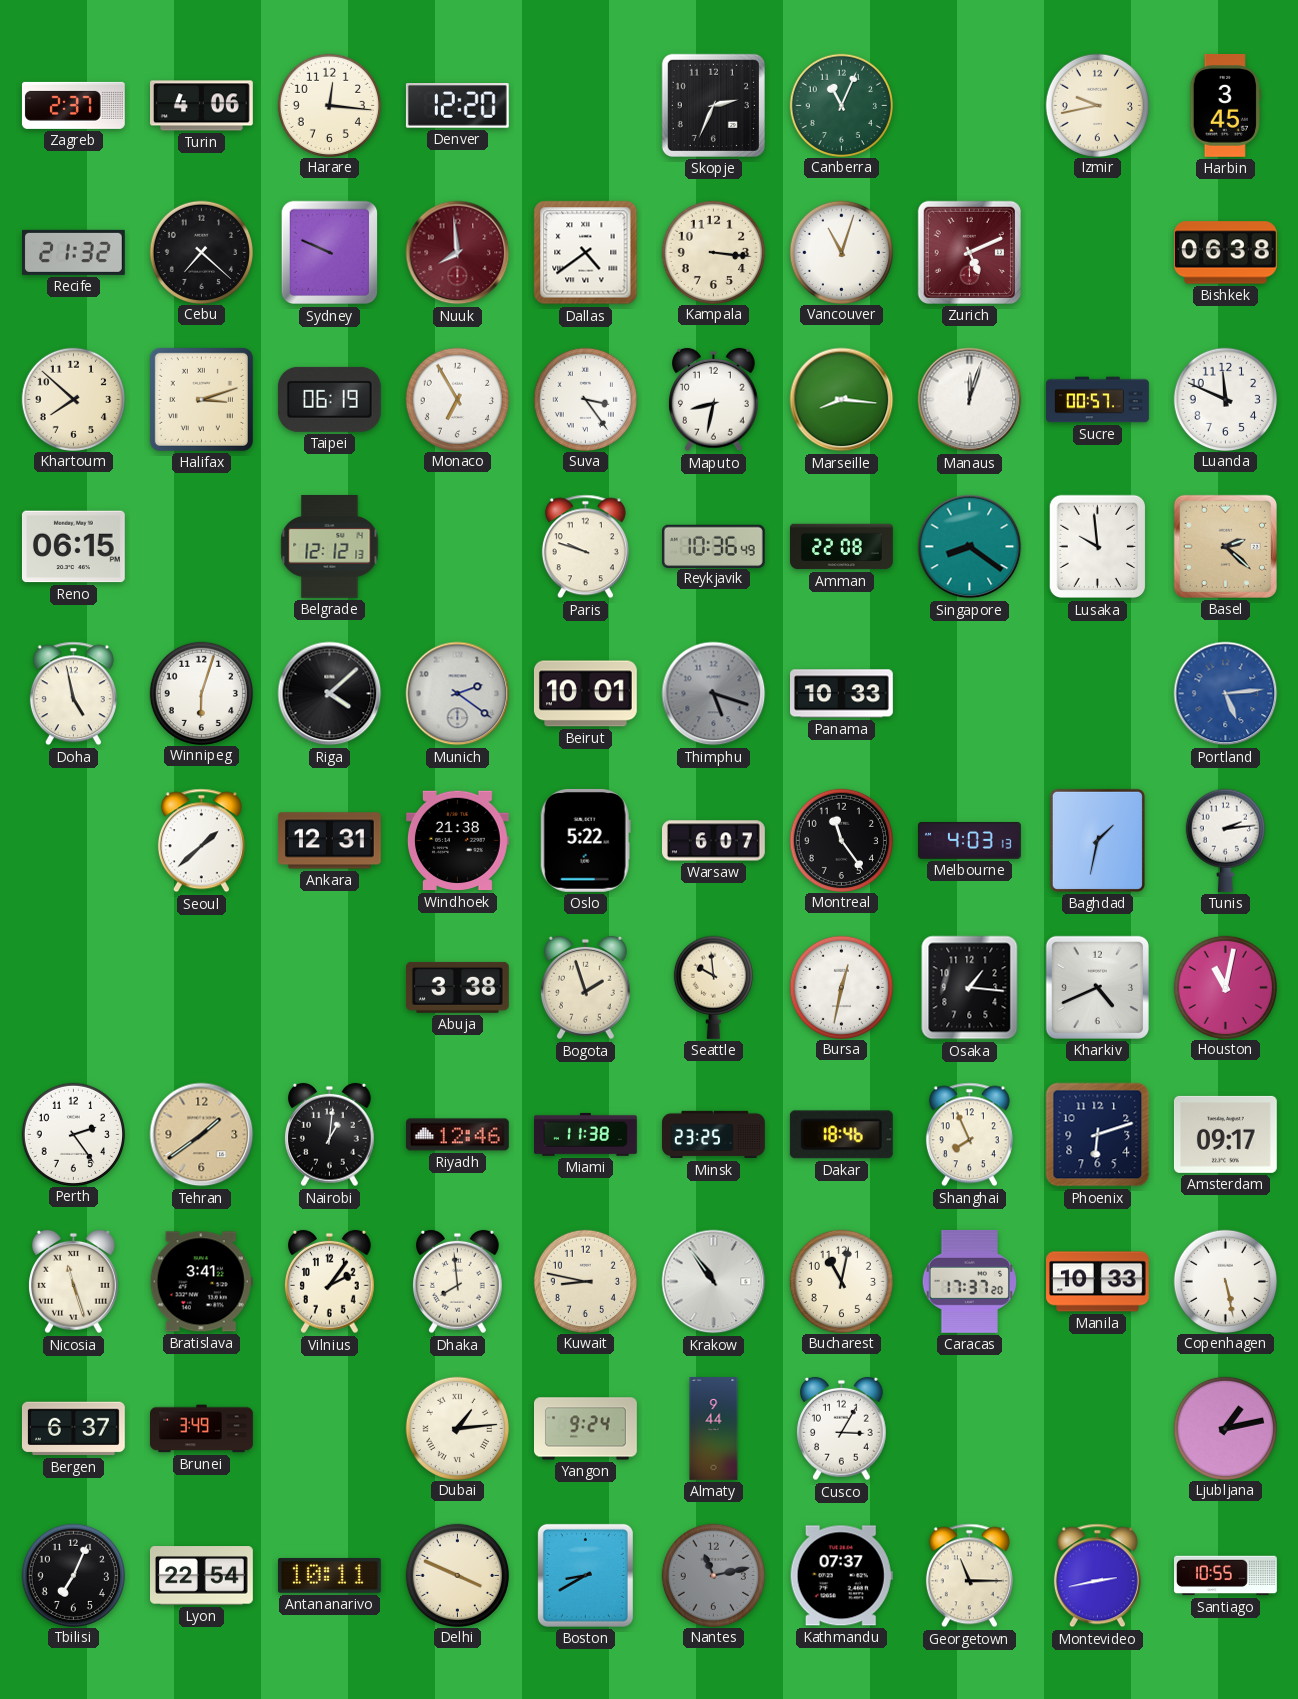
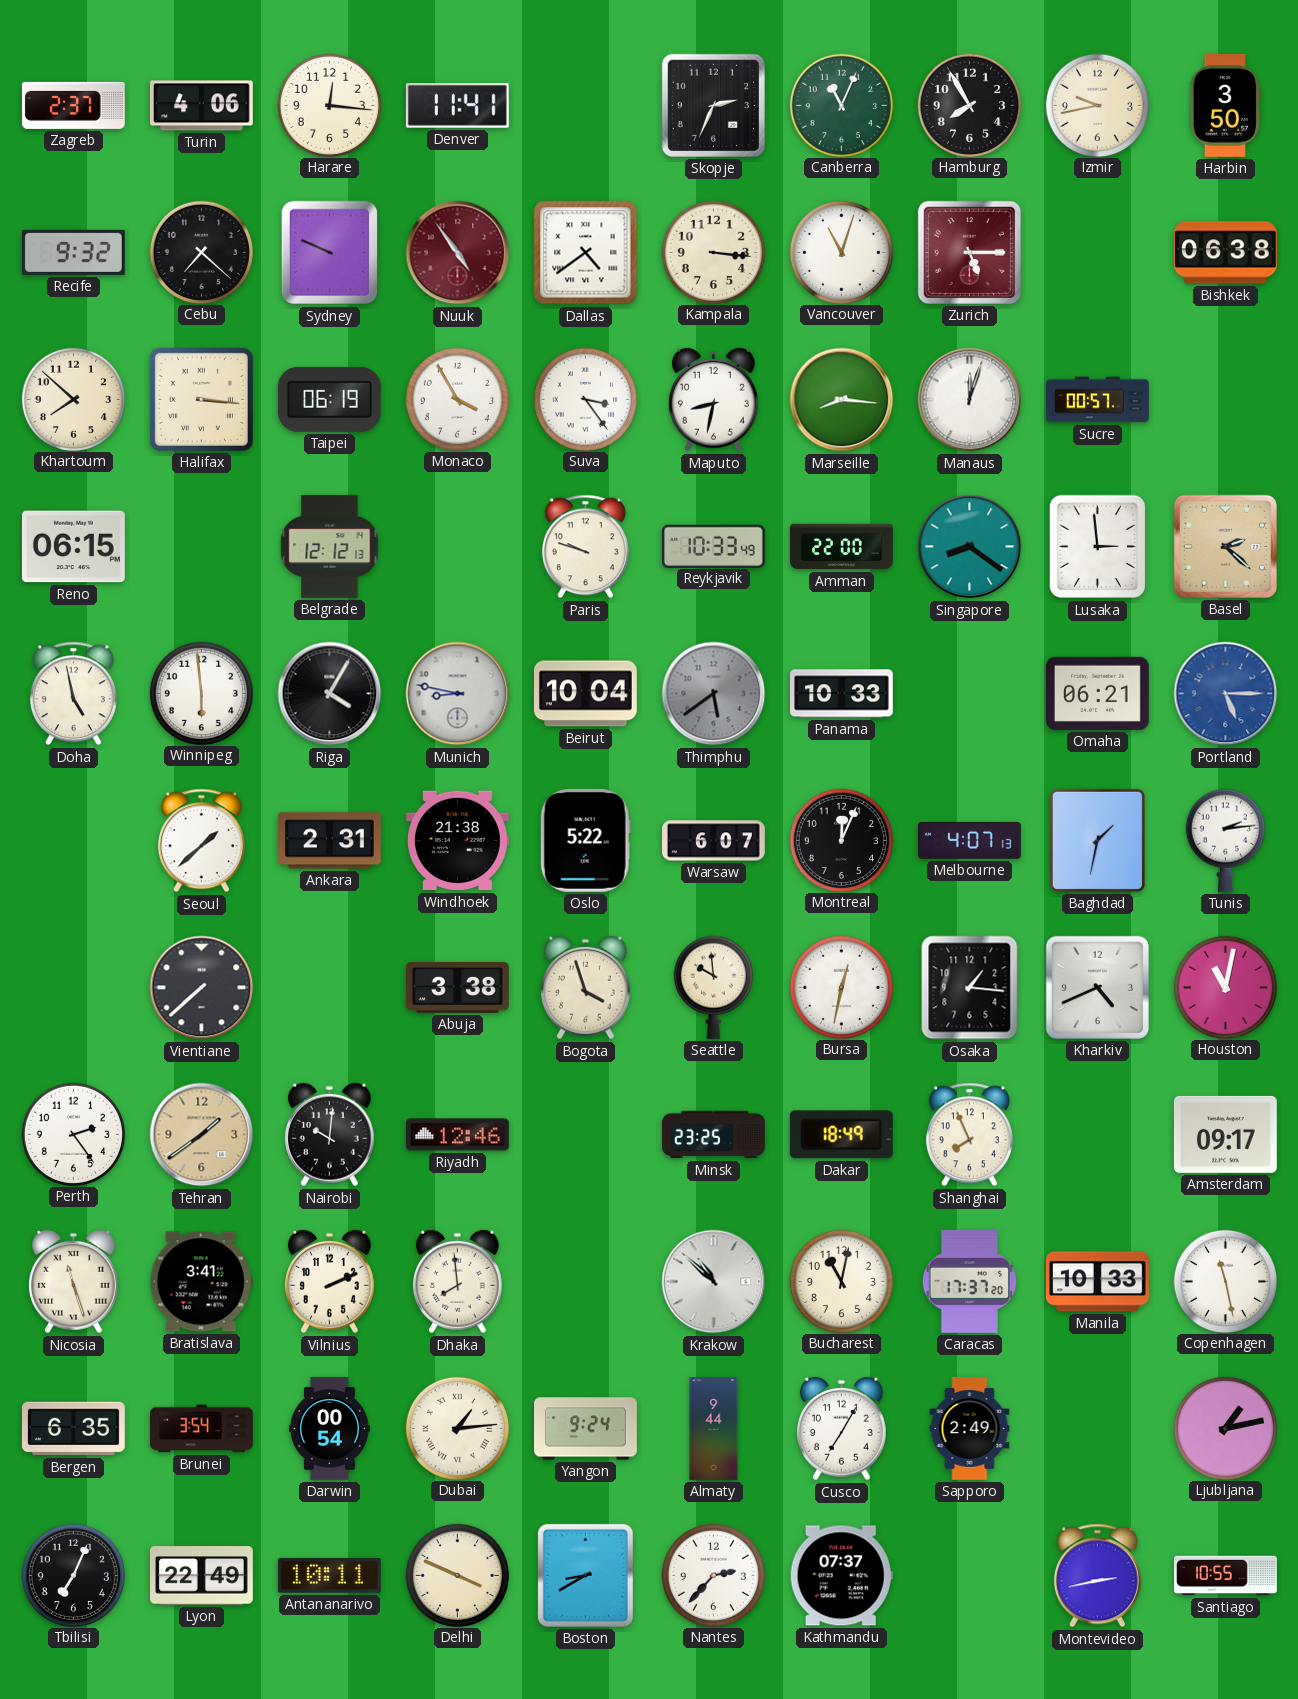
Denver: 12:20 -> 11:41
Hamburg: none -> 7:55
Harbin: 3:45 -> 3:50
Recife: 21:32 -> 9:32
Nuuk: 7:59 -> 4:54
Zurich: 5:11 -> 5:15
Halifax: 3:12 -> 3:16
Monaco: 6:55 -> 3:55
Luanda: 11:49 -> none
Reykjavik: 10:36 -> 10:33
Amman: 22:08 -> 22:00
Lusaka: 9:59 -> 2:59
Winnipeg: 6:03 -> 5:59
Riga: 4:08 -> 4:05
Munich: 2:21 -> 8:47
Beirut: 10:01 -> 10:04
Thimphu: 5:18 -> 5:39
Omaha: none -> 06:21
Portland: 5:14 -> 5:15
Ankara: 12:31 -> 2:31
Montreal: 11:24 -> 12:04
Melbourne: 4:03 -> 4:07
Vientiane: none -> 7:38
Bogota: 1:57 -> 3:57
Nairobi: 1:01 -> 10:01
Miami: 11:38 -> none
Dakar: 18:46 -> 18:49
Phoenix: 6:12 -> none
Vilnius: 2:06 -> 2:11
Kuwait: 8:47 -> none
Krakow: 10:54 -> 10:52
Copenhagen: 5:28 -> 11:28
Bergen: 6:37 -> 6:35
Brunei: 3:49 -> 3:54
Darwin: none -> 00:54
Cusco: 3:05 -> 7:05
Sapporo: none -> 2:49
Lyon: 22:54 -> 22:49
Nantes: 11:13 -> 2:37
Nantes dial: grey -> white
Georgetown: 11:15 -> none
